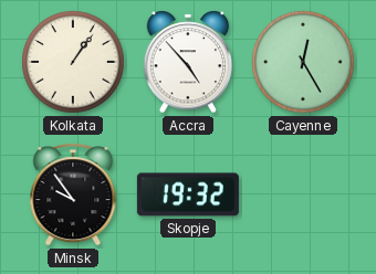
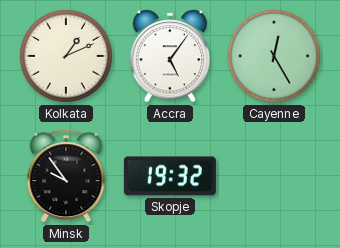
Kolkata: 1:06 -> 1:11
Accra: 4:53 -> 5:06
